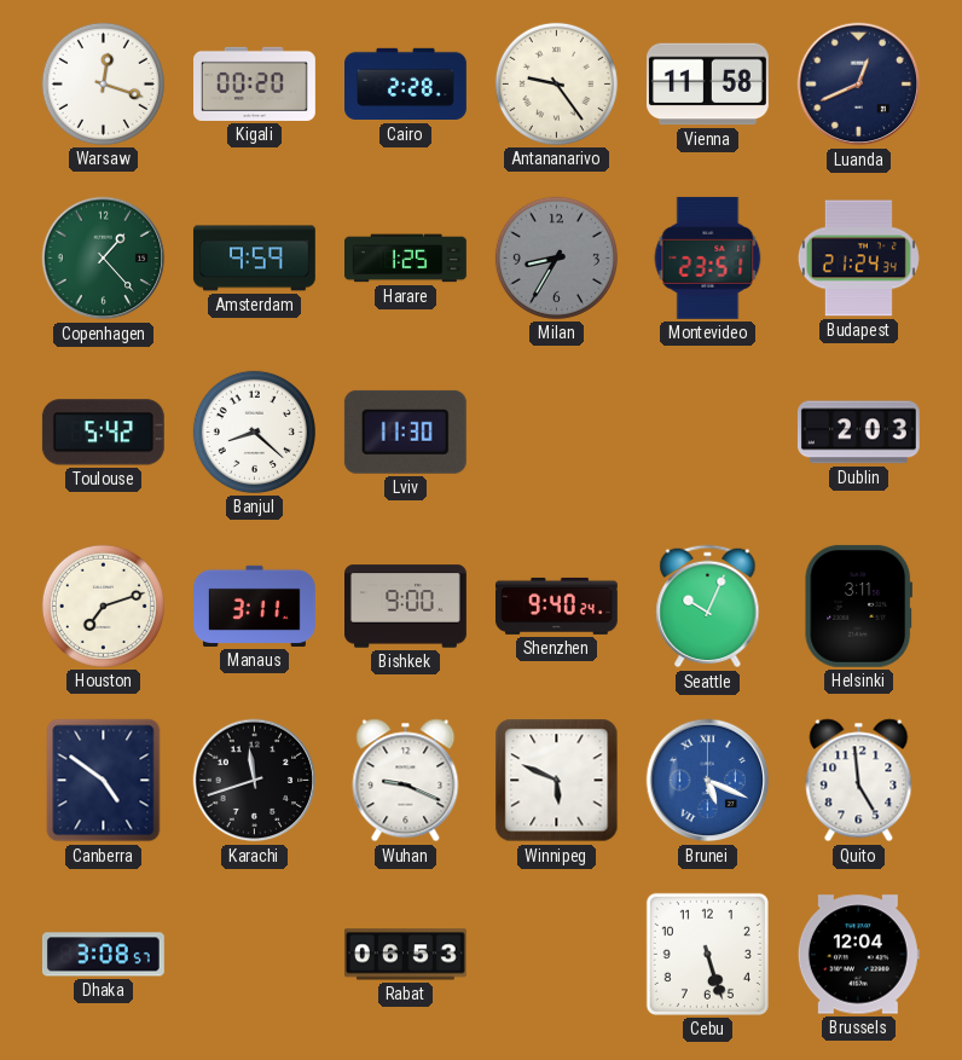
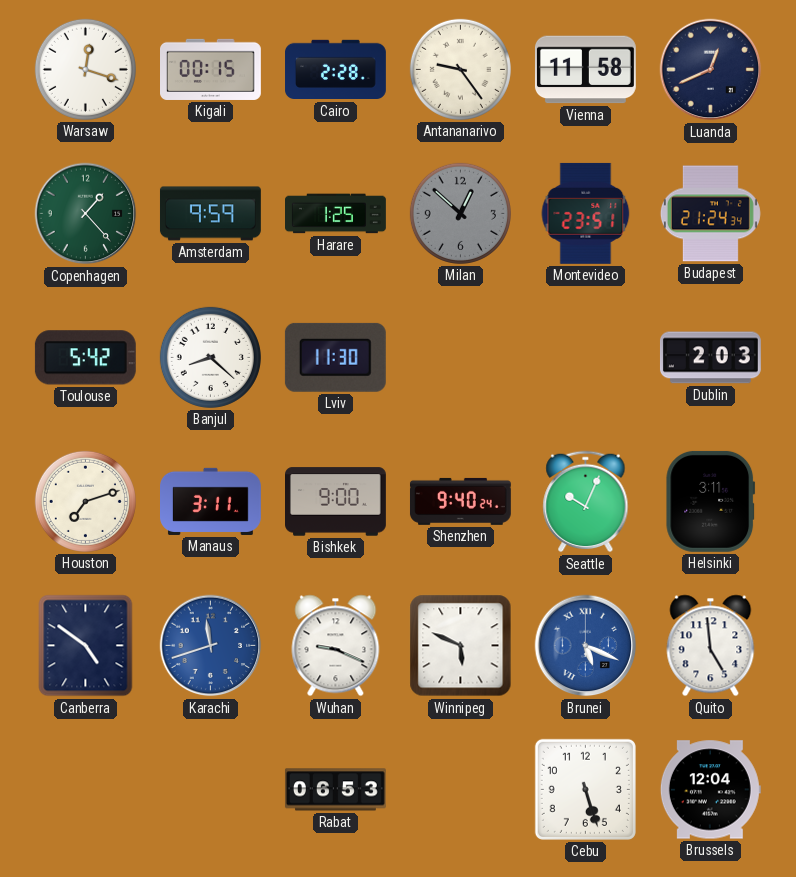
Kigali: 00:20 -> 00:15
Milan: 8:35 -> 12:52
Karachi dial: black -> blue
Dhaka: 3:08 -> none
